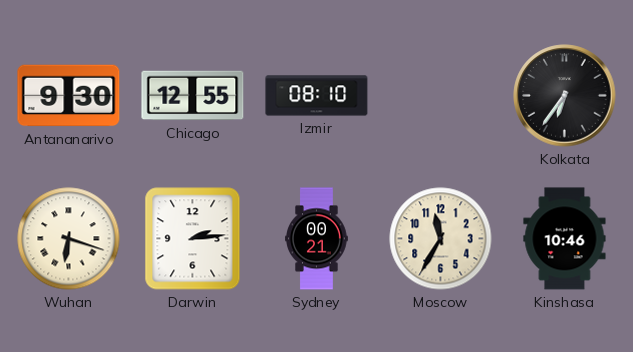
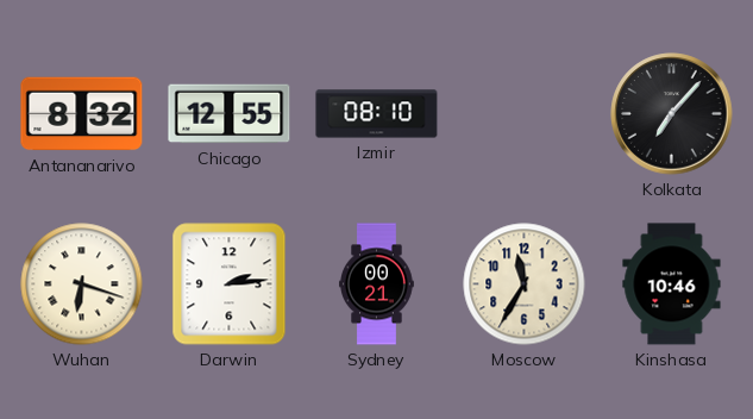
Antananarivo: 9:30 -> 8:32
Kolkata: 6:36 -> 7:07
